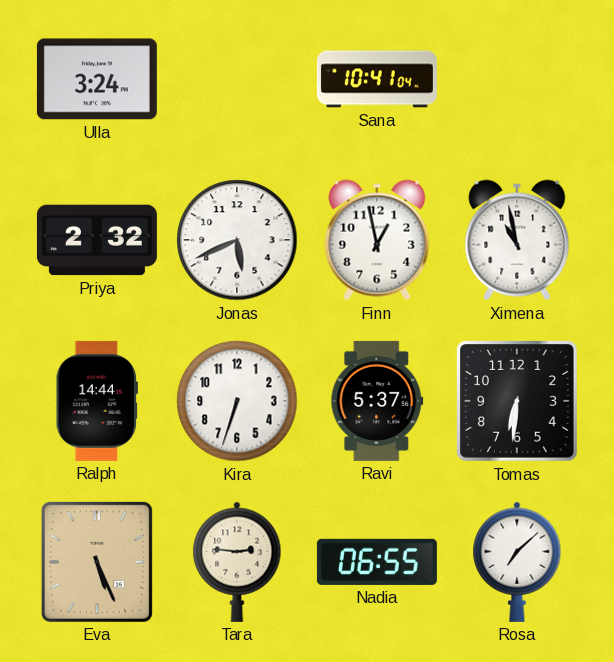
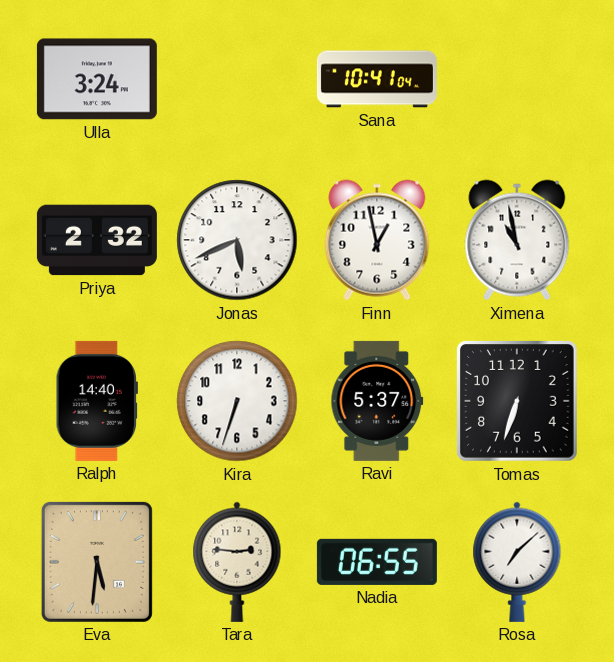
Ralph: 14:44 -> 14:40
Tomas: 6:31 -> 6:33
Eva: 5:26 -> 5:31
